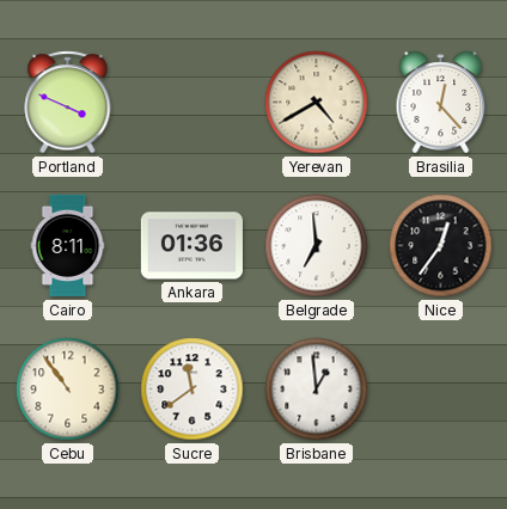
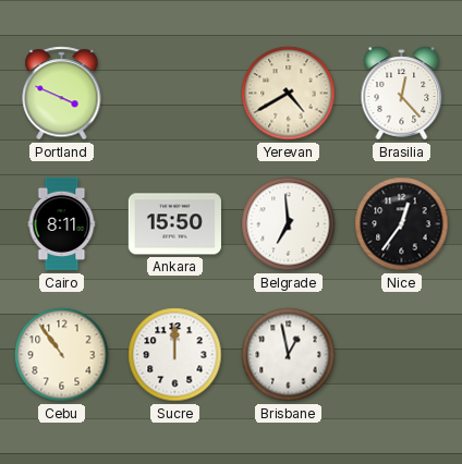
Ankara: 01:36 -> 15:50
Sucre: 11:39 -> 12:00
Brisbane: 12:59 -> 12:58
